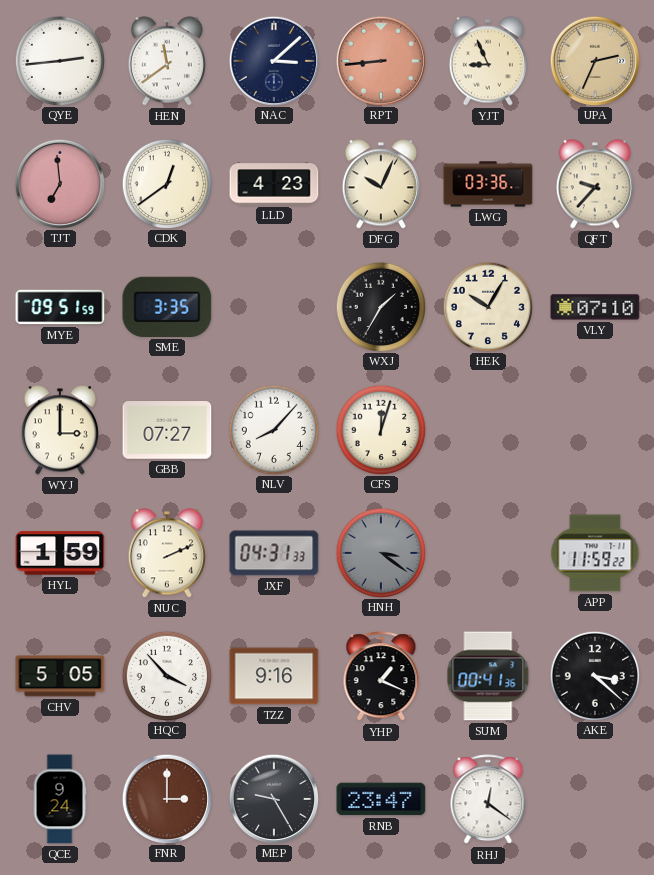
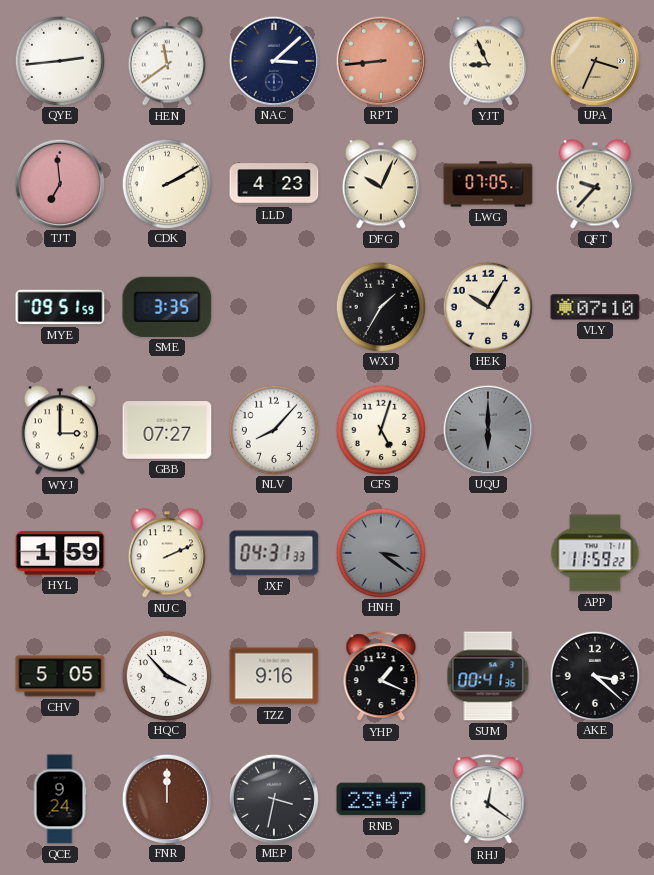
UPA: 2:34 -> 3:34
CDK: 12:39 -> 2:10
LWG: 03:36 -> 07:05
CFS: 12:03 -> 5:03
UQU: none -> 6:00
FNR: 3:00 -> 12:00
MEP: 9:25 -> 3:32
